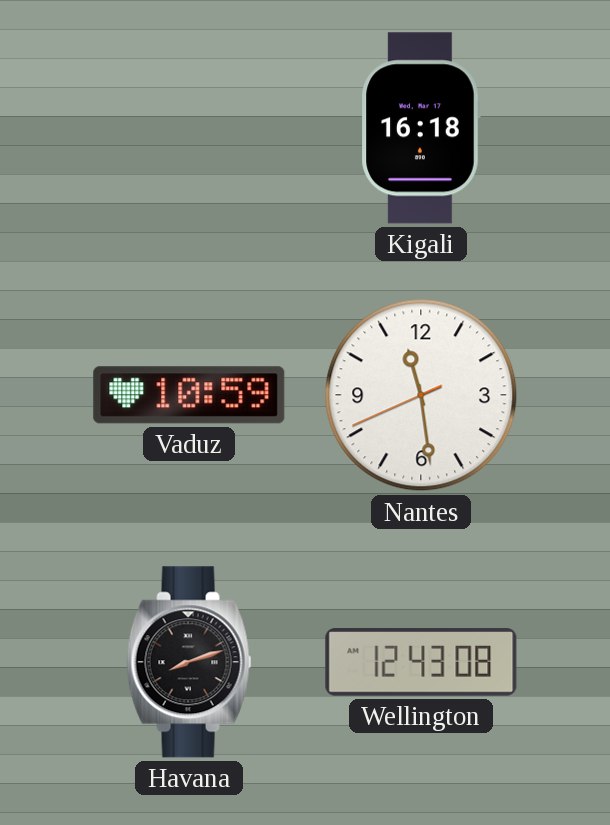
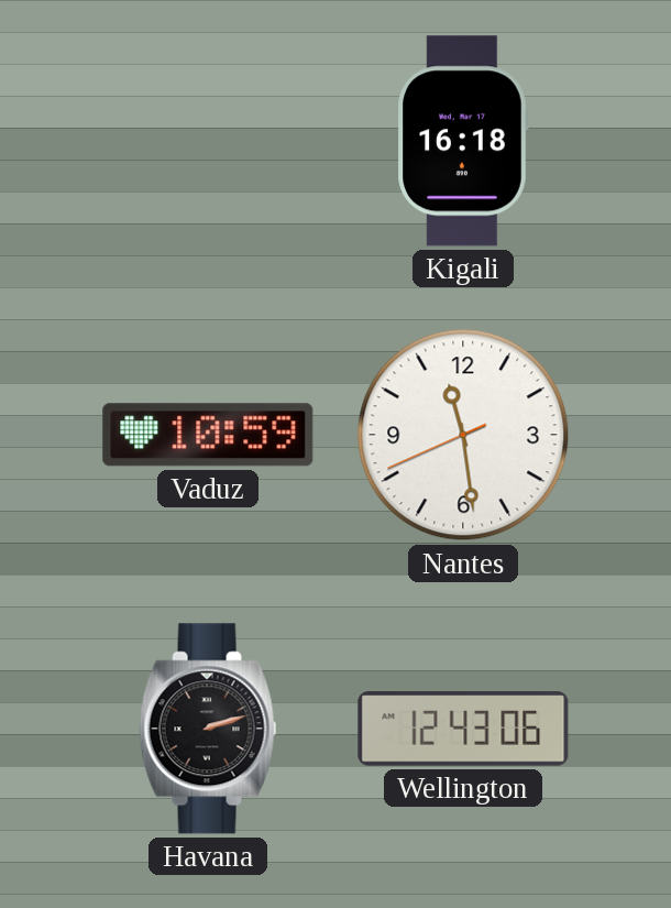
Havana: 8:12 -> 2:12
Wellington: 12:43:08 -> 12:43:06
